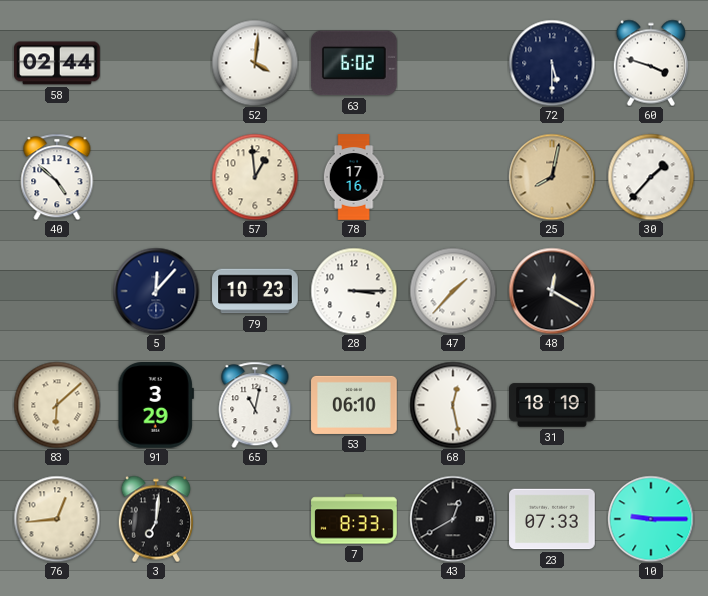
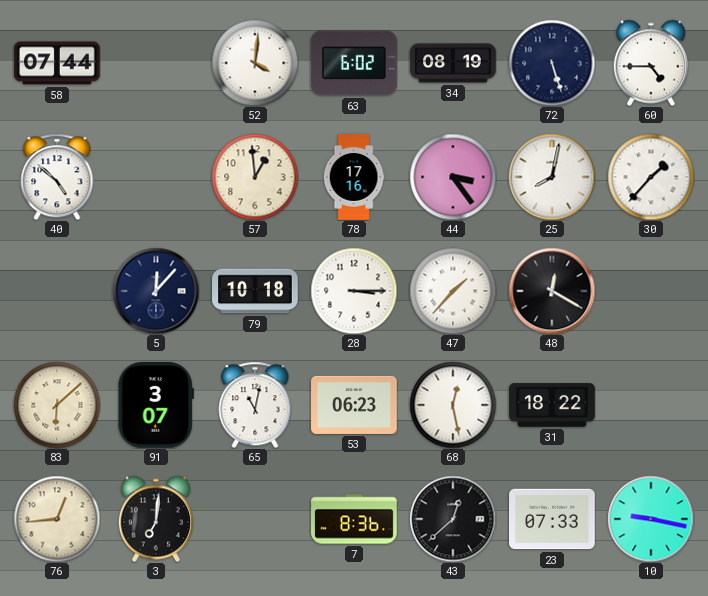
58: 02:44 -> 07:44
34: none -> 08:19
72: 5:30 -> 5:27
60: 3:48 -> 4:45
44: none -> 3:24
25 dial: champagne -> white
79: 10:23 -> 10:18
91: 3:29 -> 3:07
53: 06:10 -> 06:23
31: 18:19 -> 18:22
7: 8:33 -> 8:36
43: 12:40 -> 12:38
10: 9:15 -> 9:17
